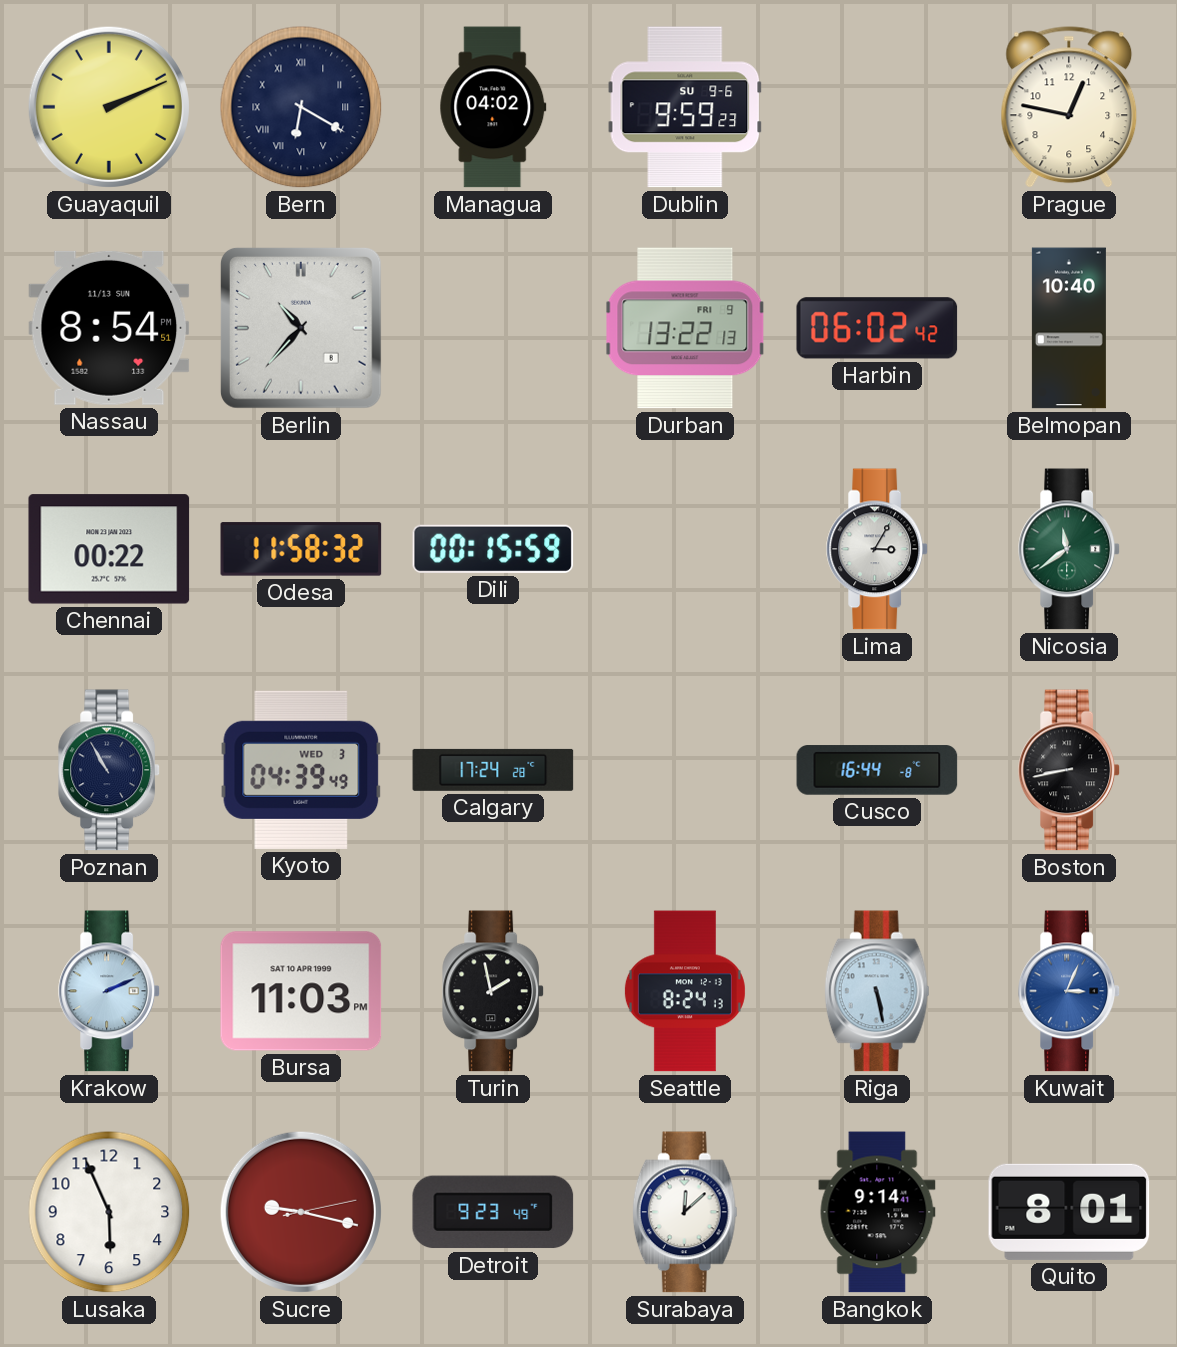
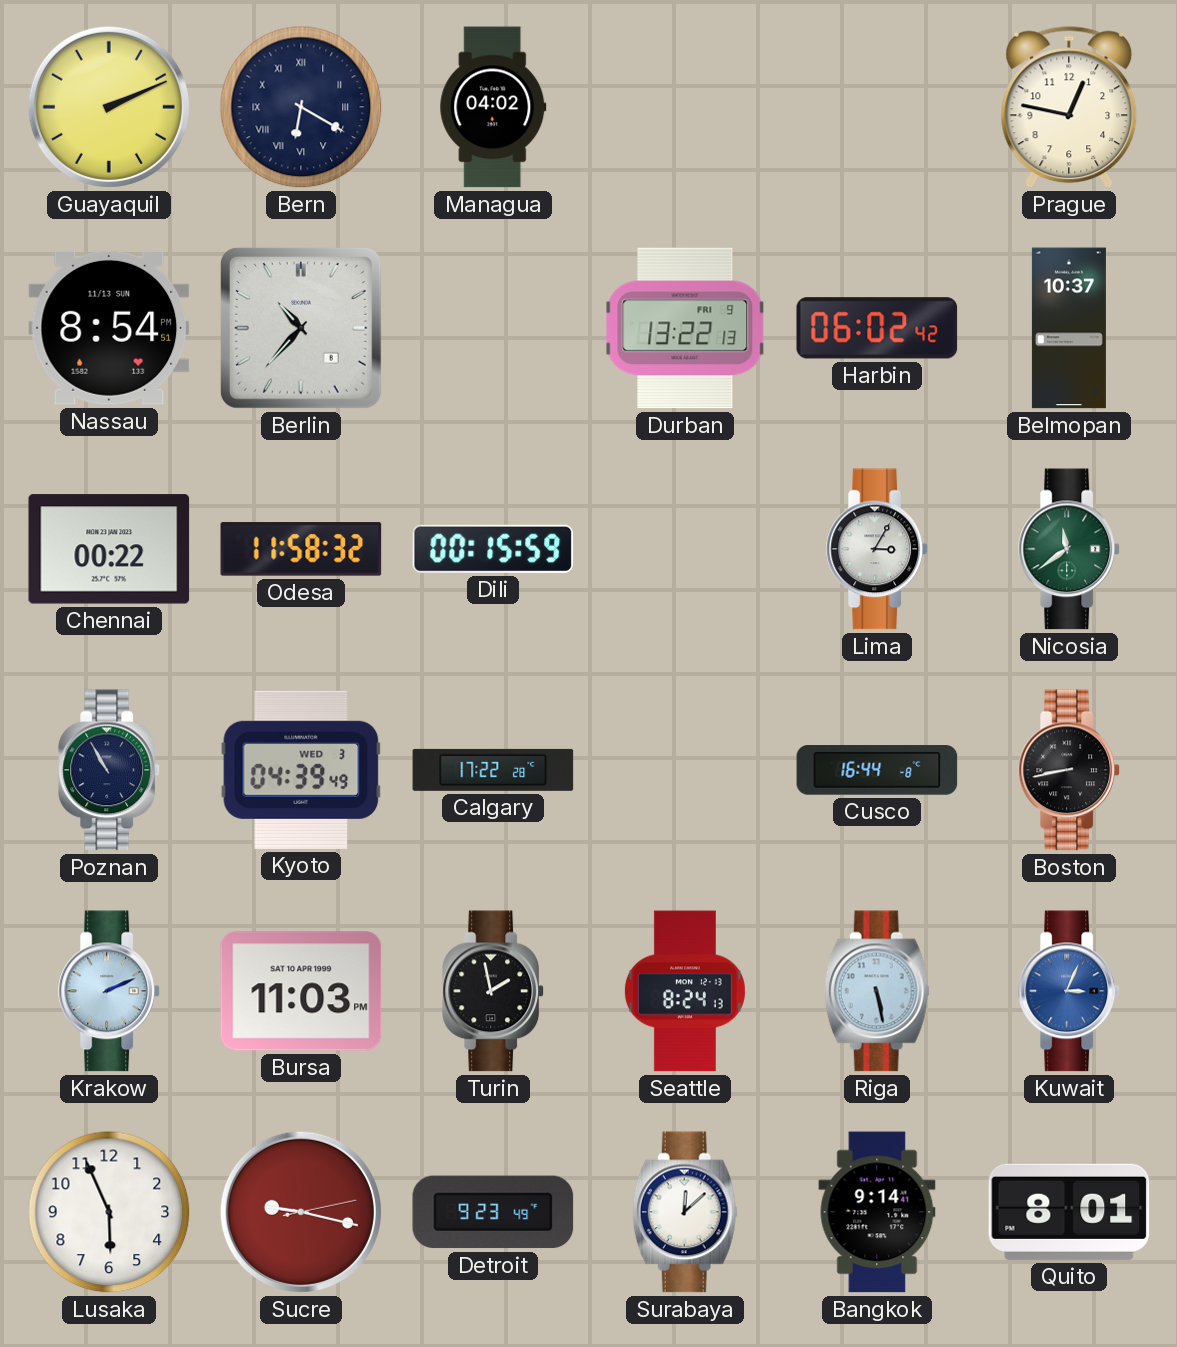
Dublin: 9:59 -> none
Belmopan: 10:40 -> 10:37
Calgary: 17:24 -> 17:22
